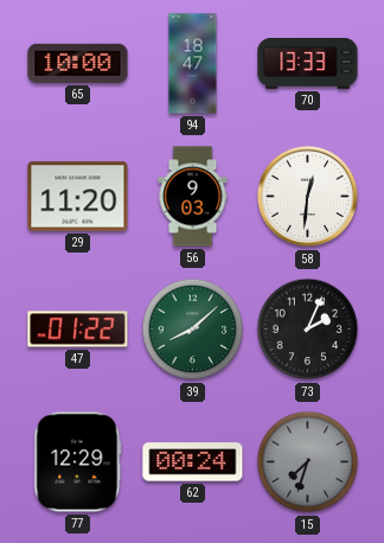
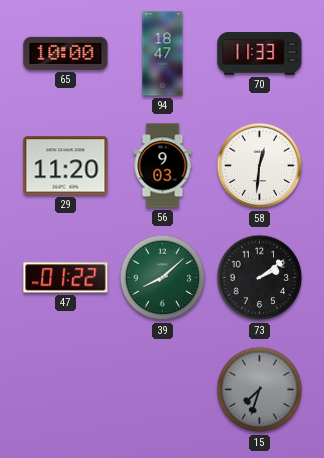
70: 13:33 -> 11:33
73: 2:04 -> 2:09
77: 12:29 -> none
62: 00:24 -> none
